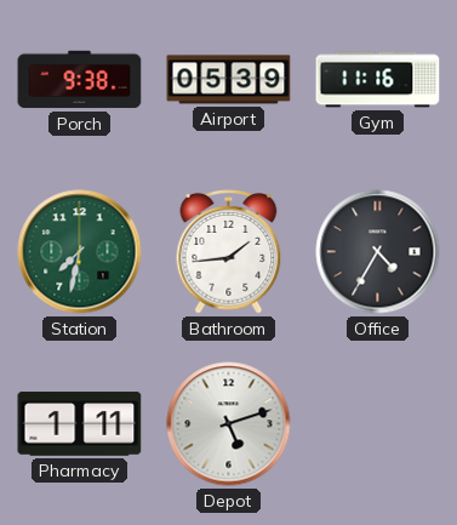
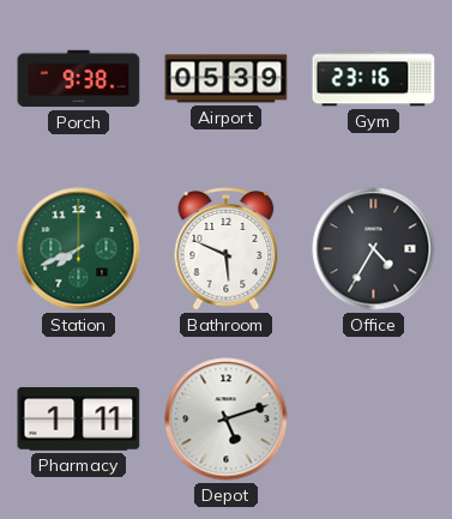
Gym: 11:16 -> 23:16
Station: 7:32 -> 7:41
Bathroom: 1:44 -> 5:49
